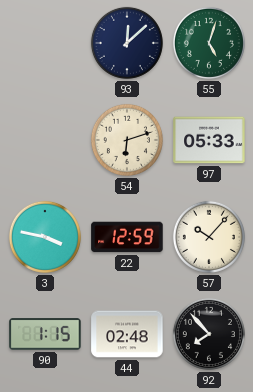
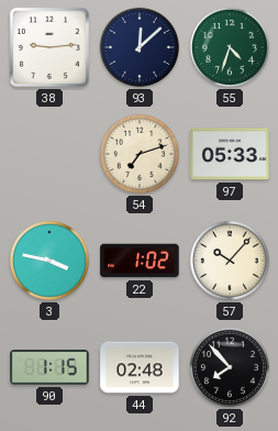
38: none -> 9:14
55: 5:03 -> 4:33
54: 6:12 -> 7:12
22: 12:59 -> 1:02
